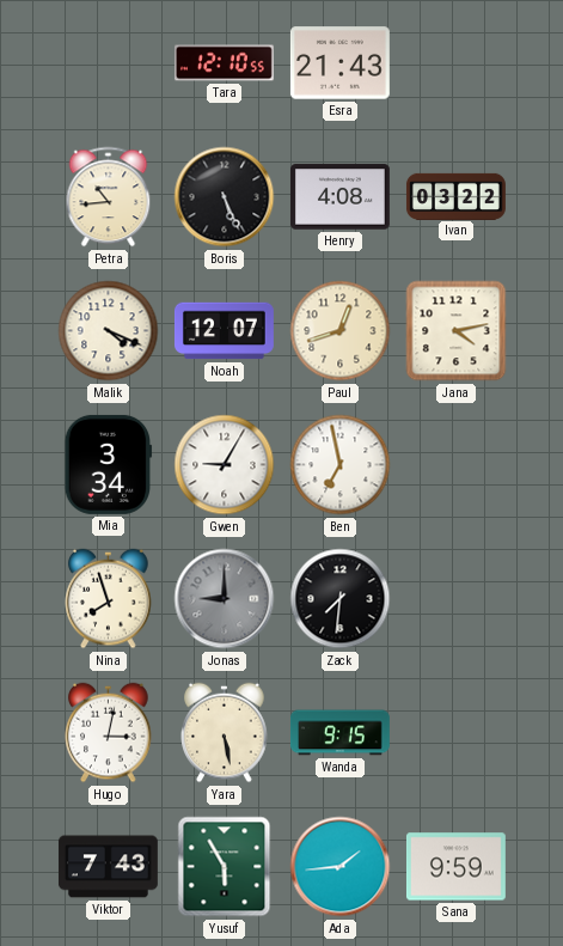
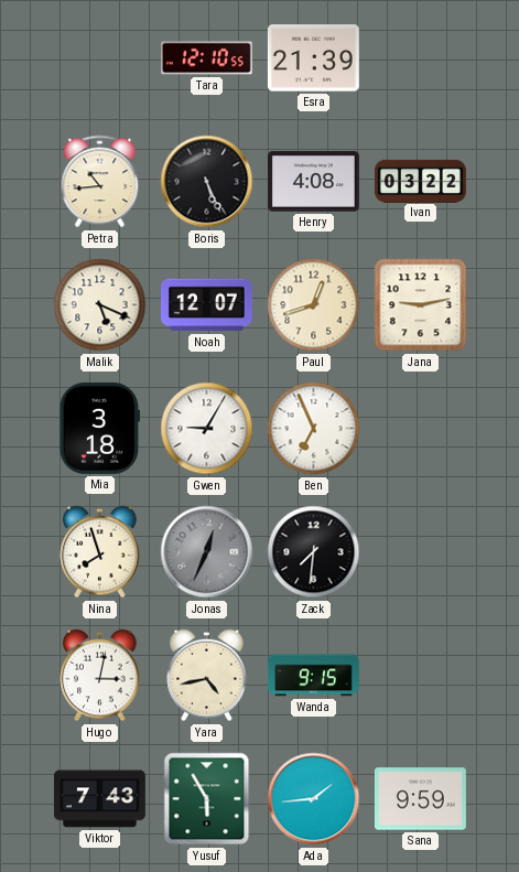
Esra: 21:43 -> 21:39
Malik: 4:19 -> 5:19
Jana: 4:13 -> 9:13
Mia: 3:34 -> 3:18
Ben: 6:58 -> 6:56
Jonas: 9:00 -> 12:34
Yara: 5:28 -> 4:43
